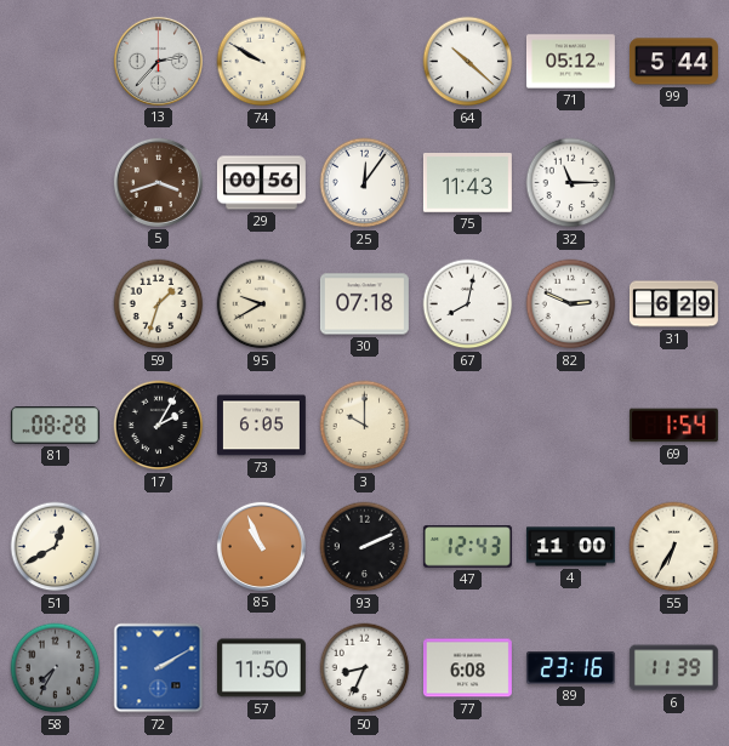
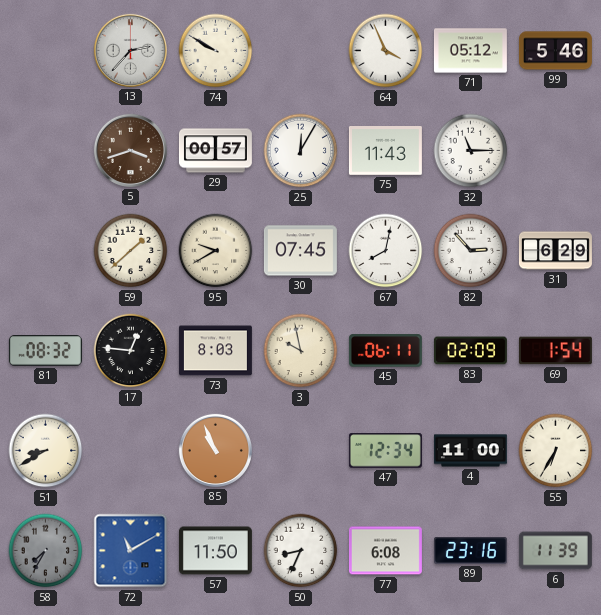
64: 10:22 -> 3:56
99: 5:44 -> 5:46
29: 00:56 -> 00:57
25: 12:06 -> 12:05
59: 1:33 -> 1:38
30: 07:18 -> 07:45
82: 2:49 -> 2:53
81: 08:28 -> 08:32
17: 2:05 -> 12:46
73: 6:05 -> 8:03
3: 10:00 -> 9:58
45: none -> 06:11
83: none -> 02:09
51: 12:40 -> 8:40
93: 2:11 -> none
47: 12:43 -> 12:34
72: 2:10 -> 11:10
